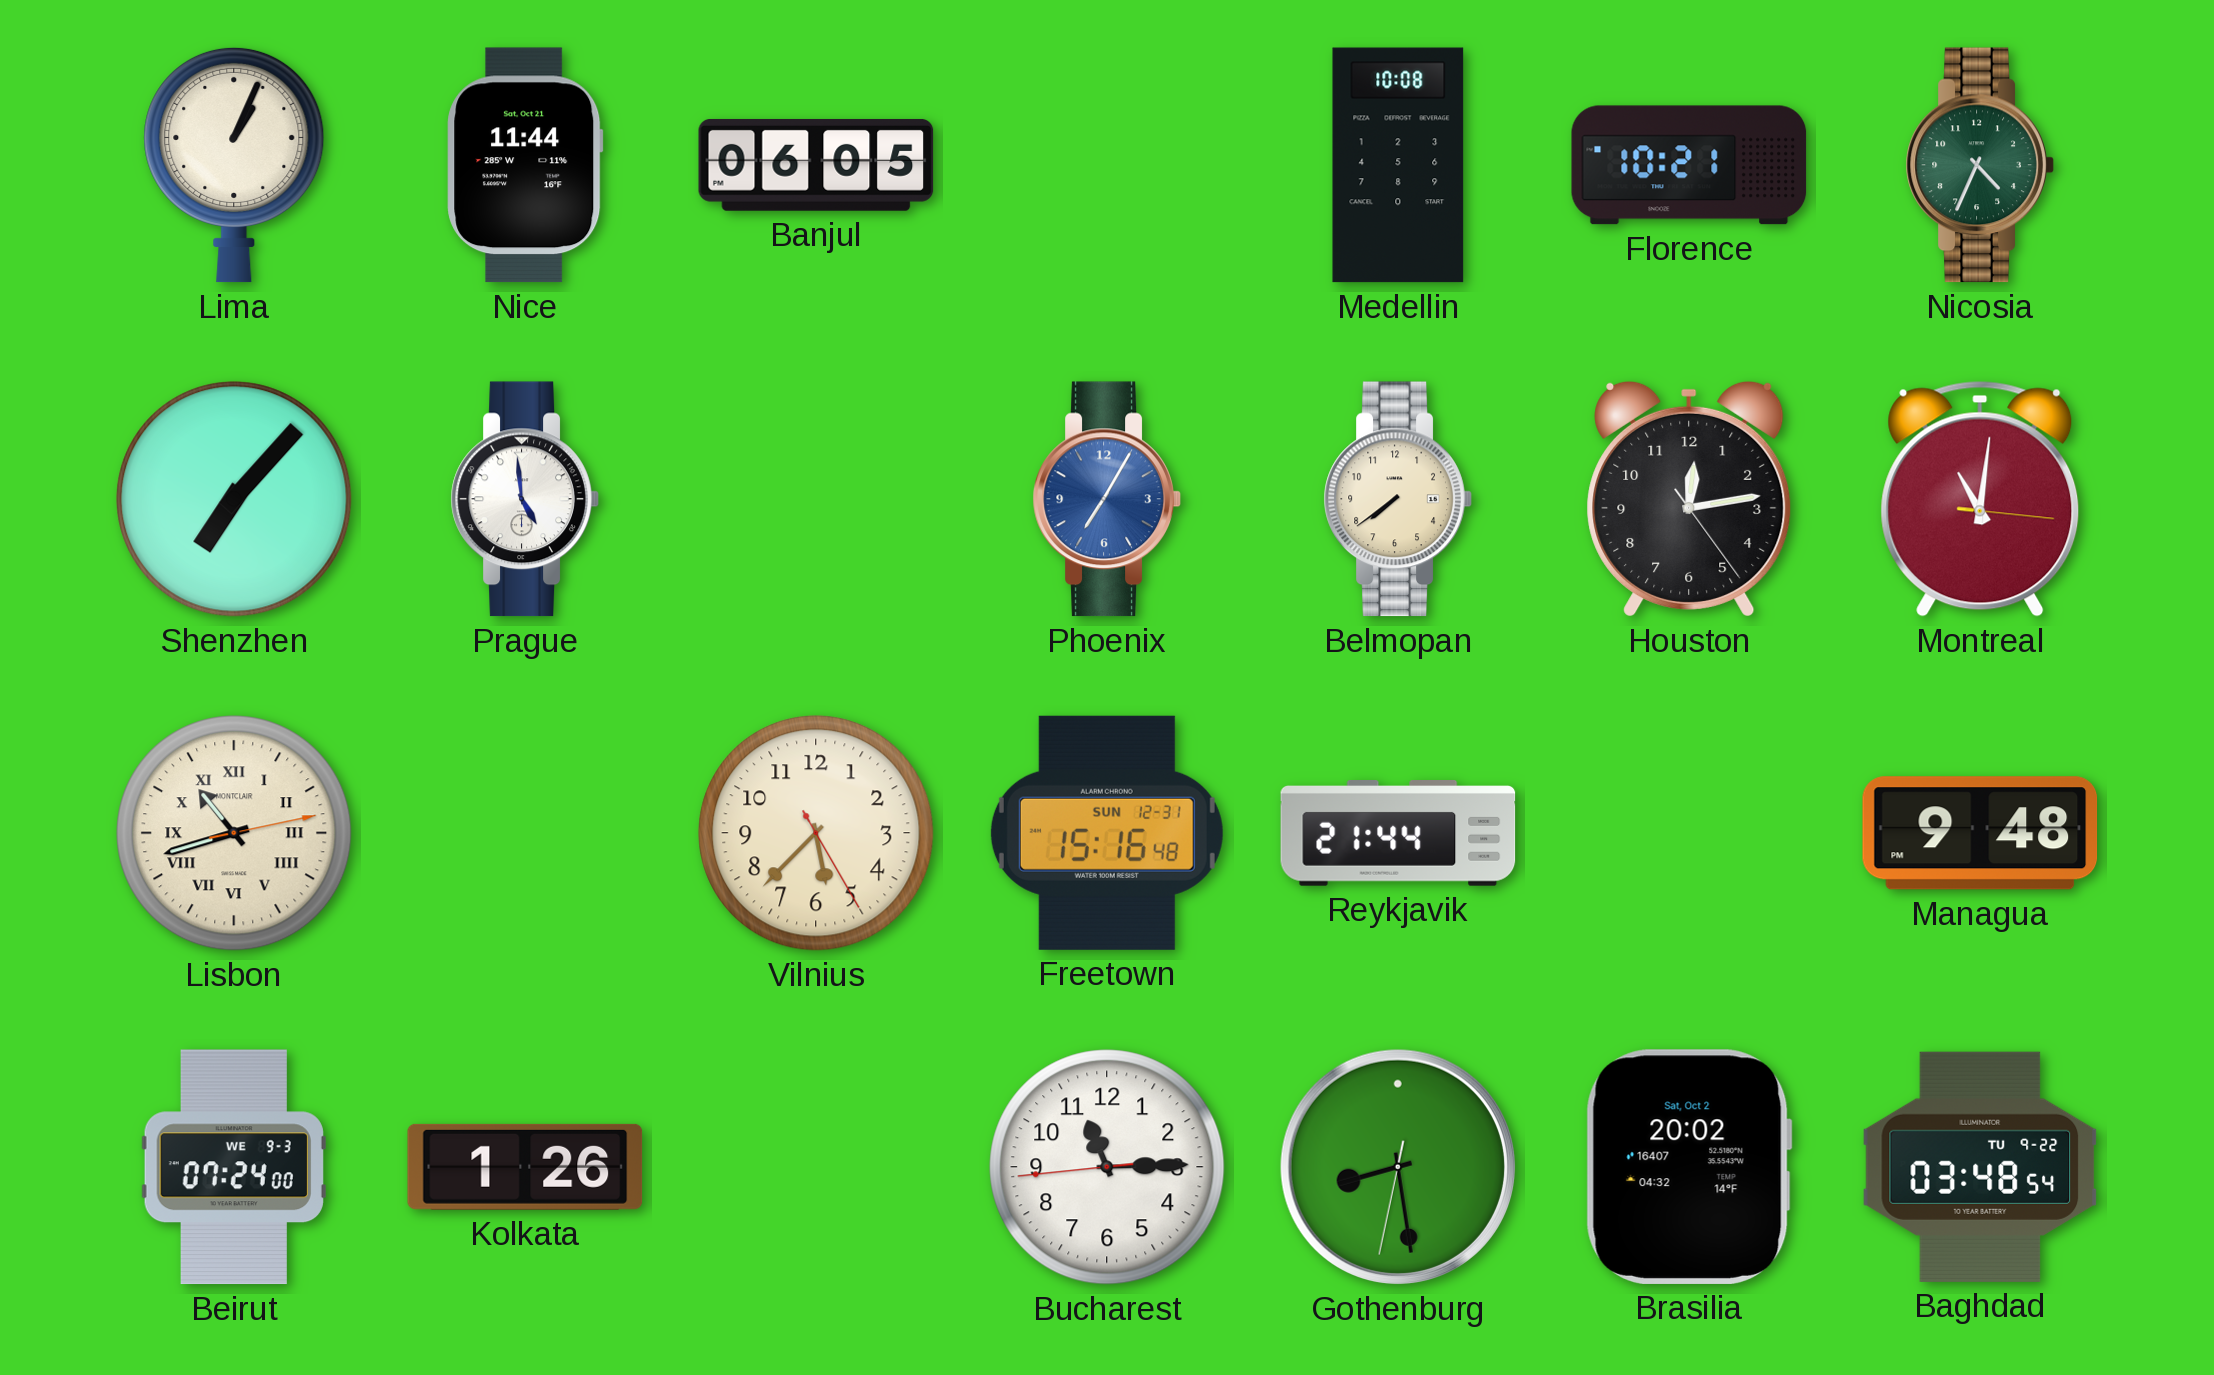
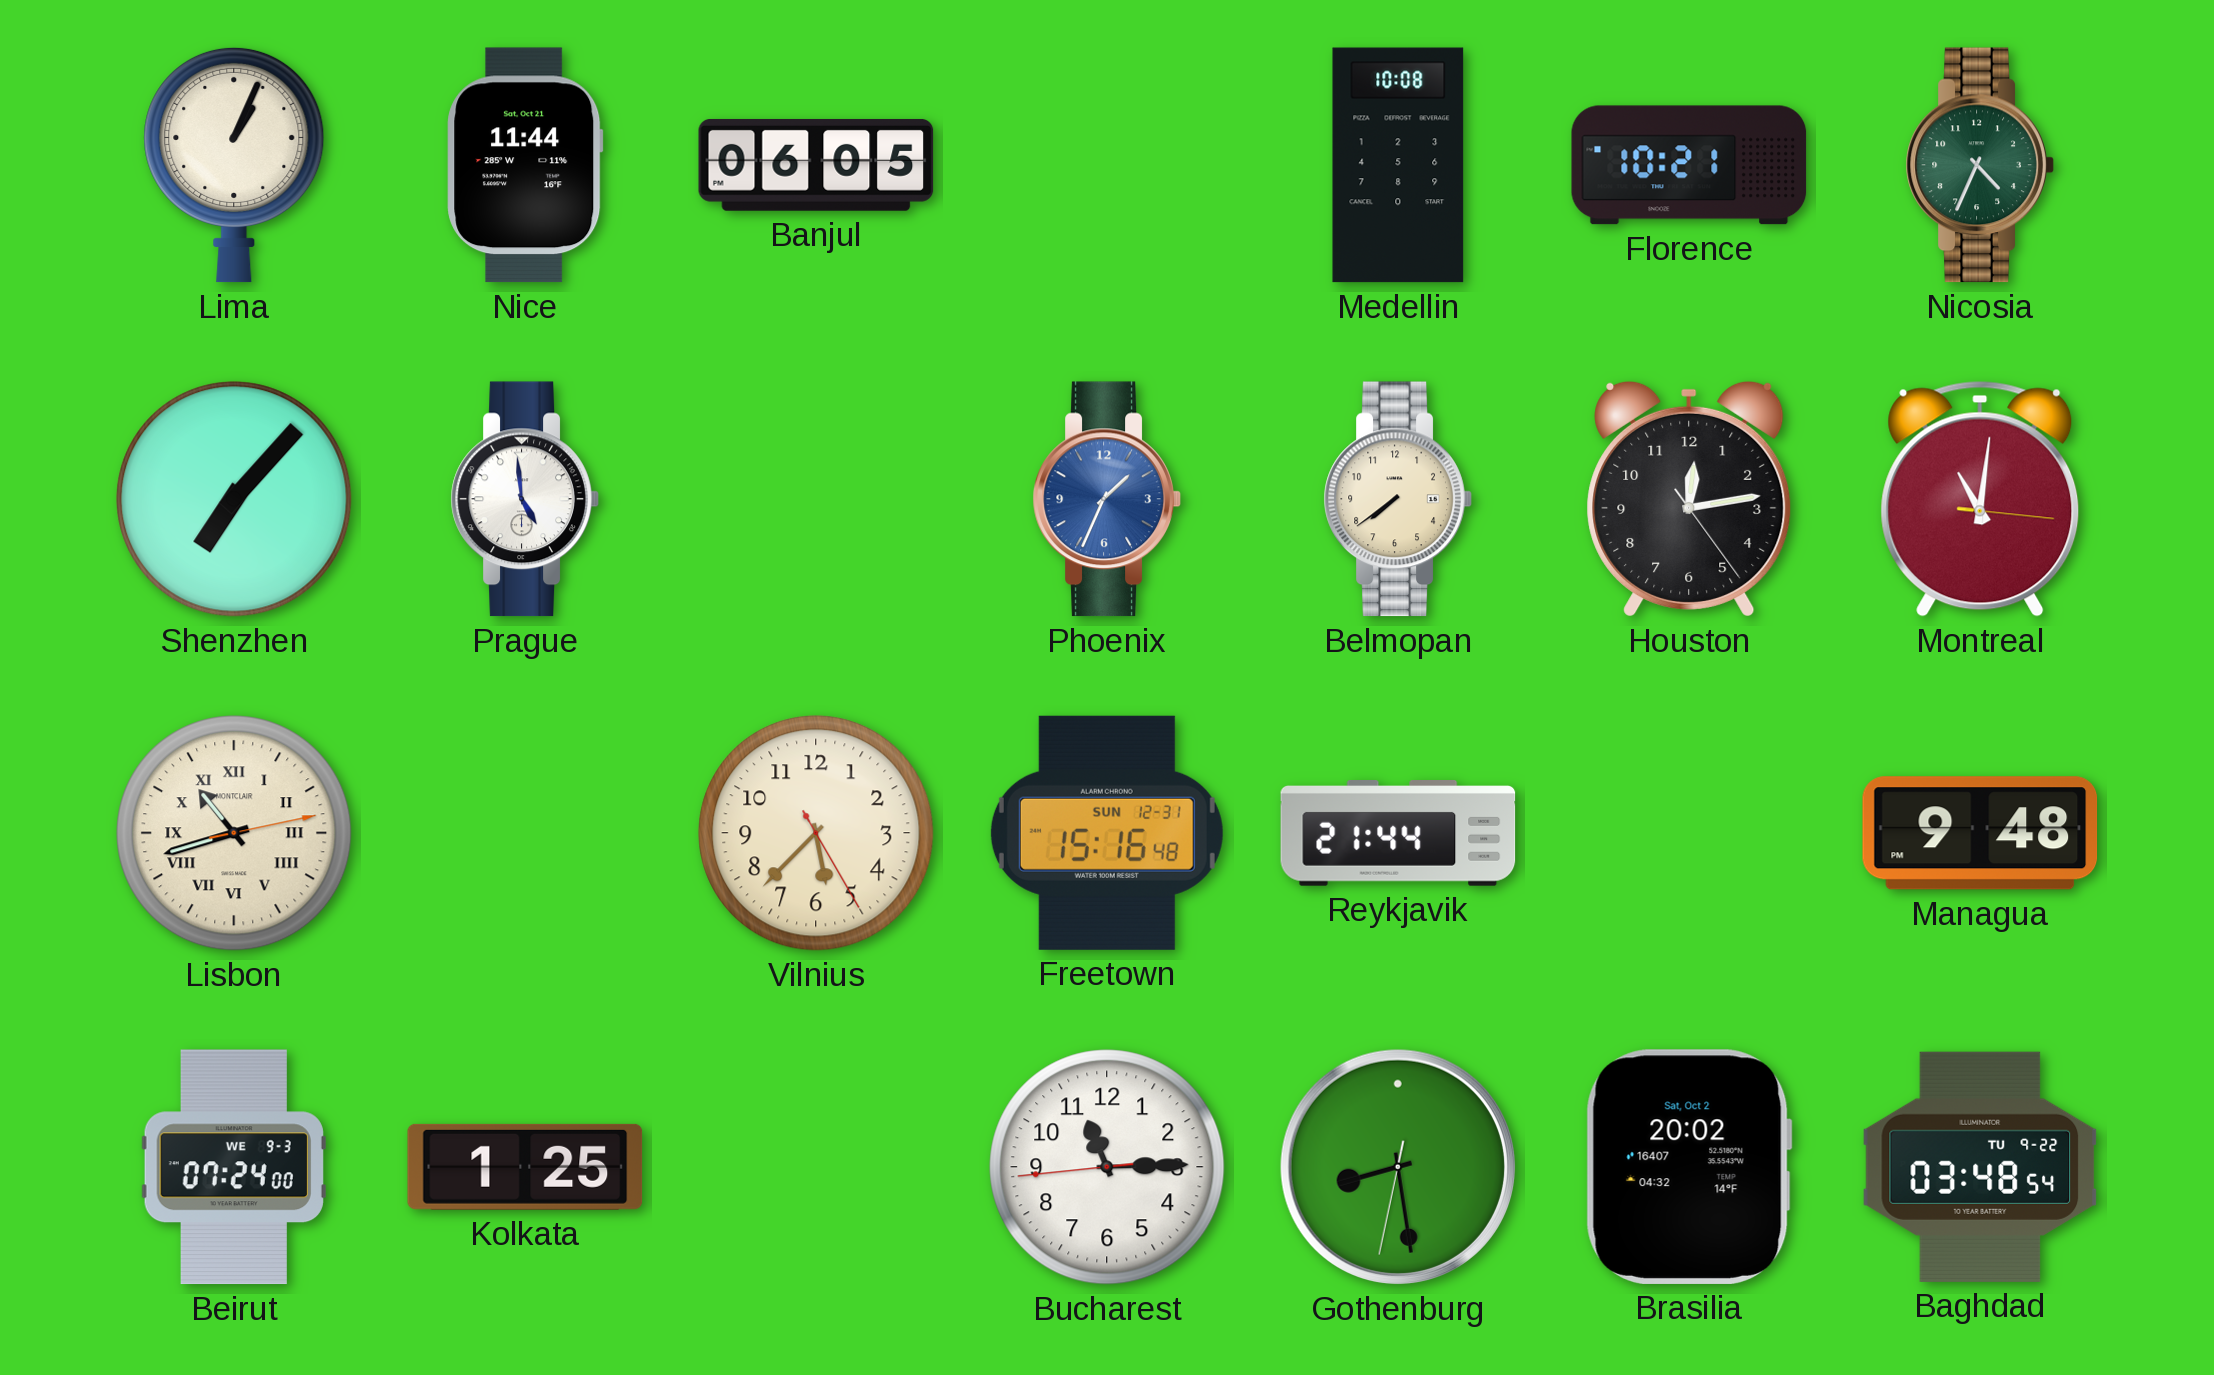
Phoenix: 7:05 -> 1:34
Kolkata: 1:26 -> 1:25
